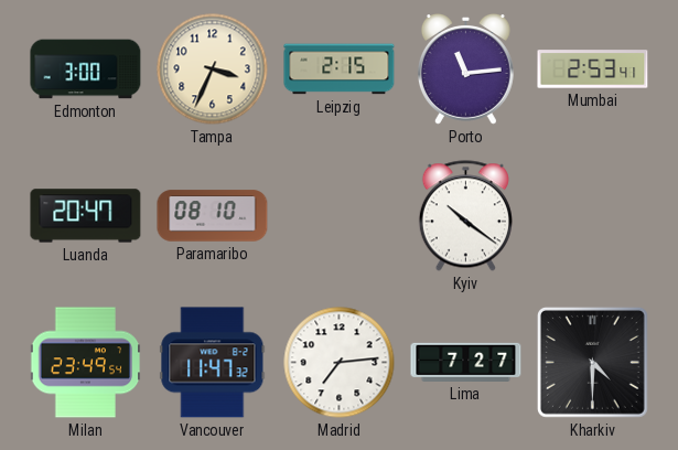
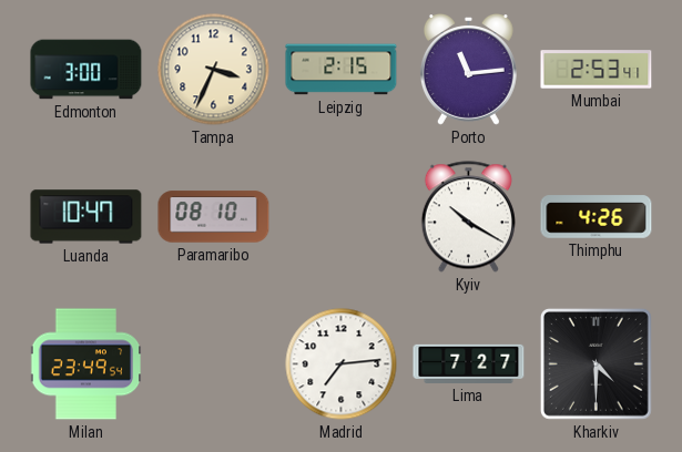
Luanda: 20:47 -> 10:47
Kyiv: 10:21 -> 10:20
Thimphu: none -> 4:26
Vancouver: 11:47 -> none
